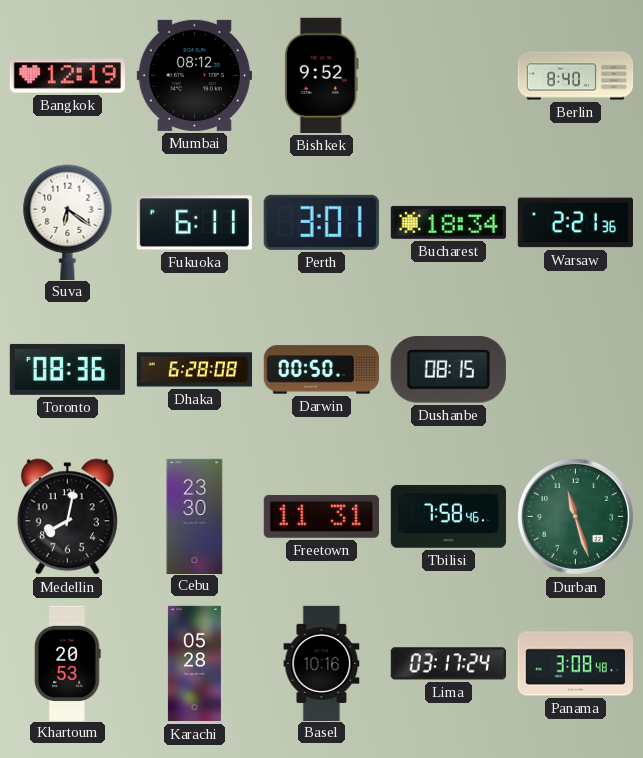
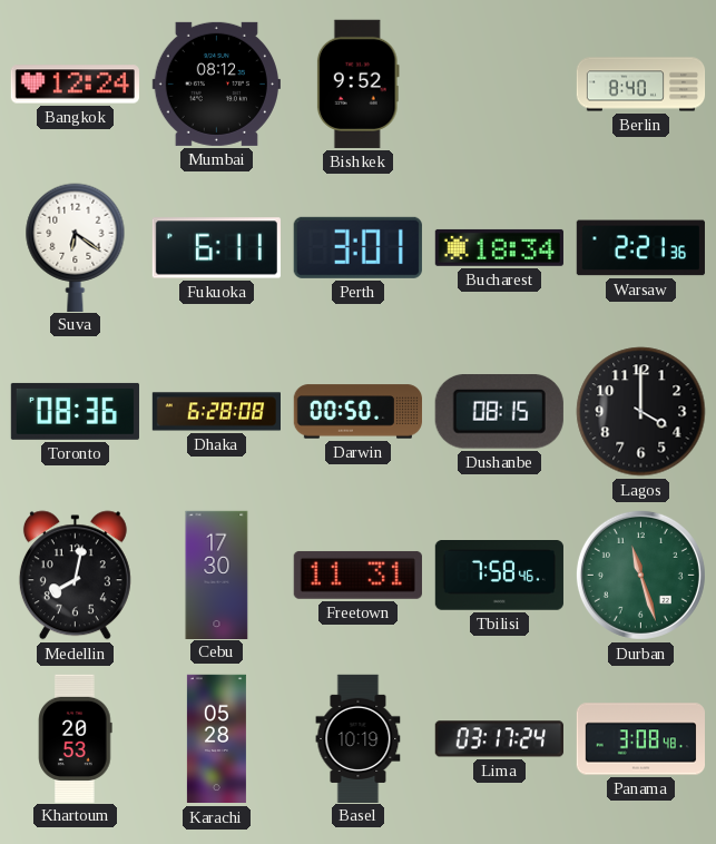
Bangkok: 12:19 -> 12:24
Lagos: none -> 4:00
Cebu: 23:30 -> 17:30
Basel: 10:16 -> 10:19
